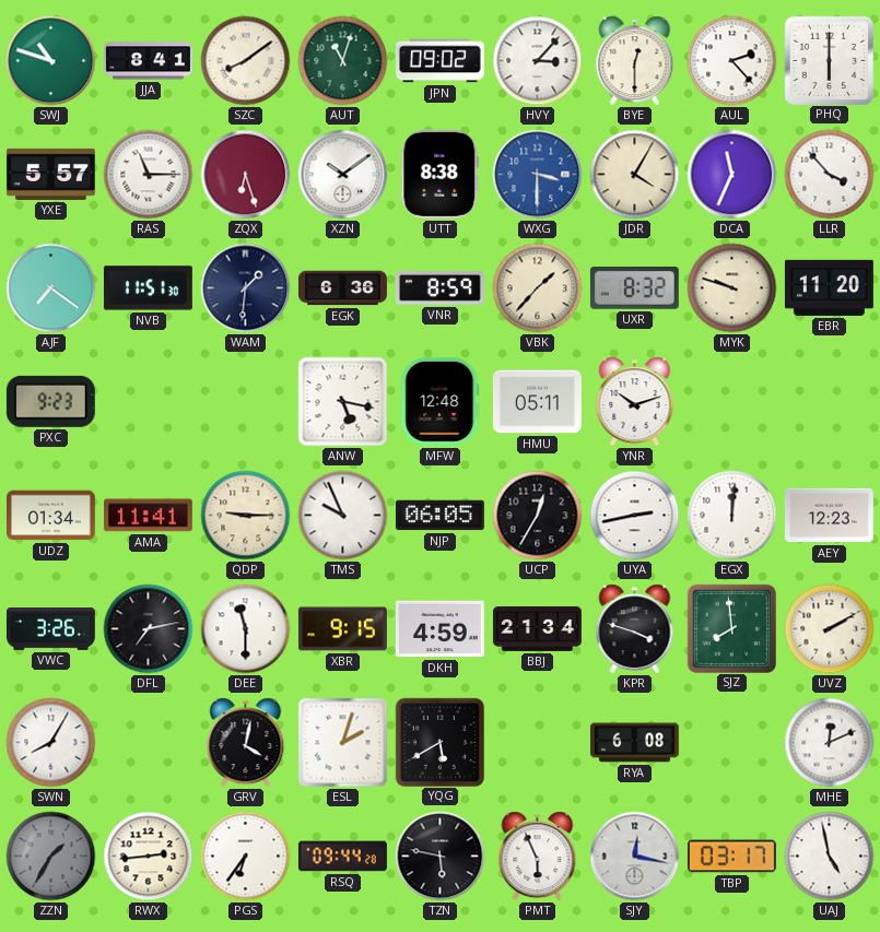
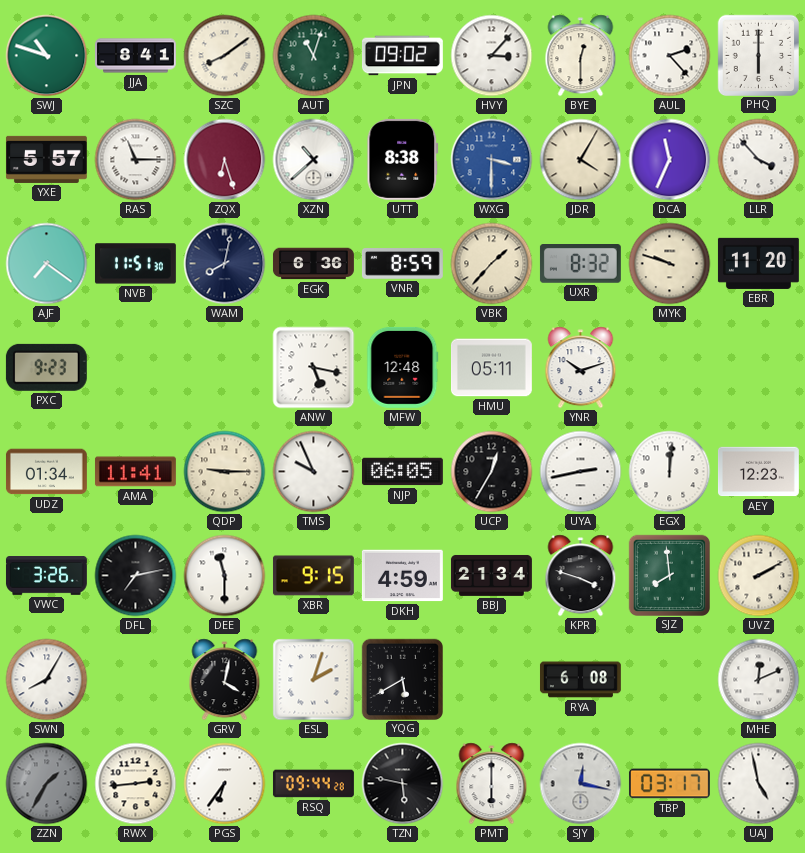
XZN: 10:09 -> 10:38
WAM: 1:31 -> 8:02
PMT: 5:56 -> 6:00
